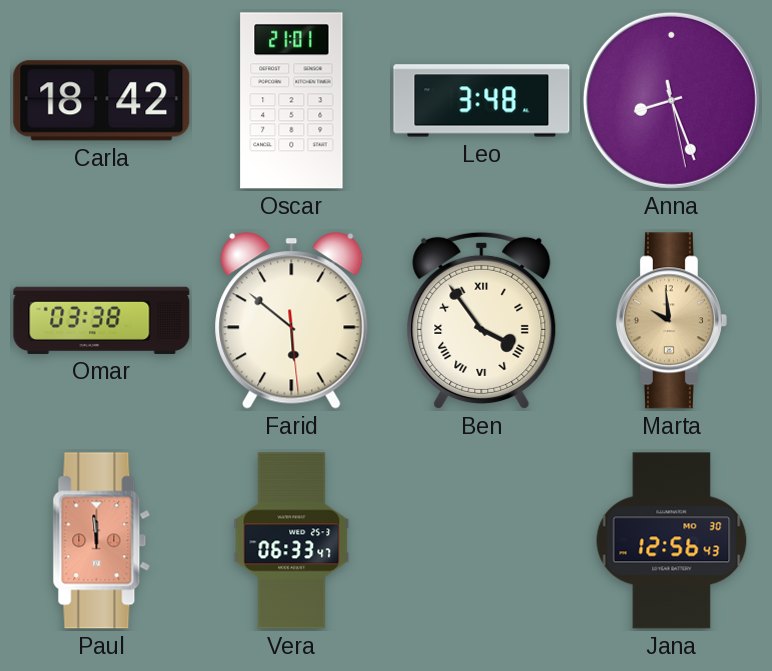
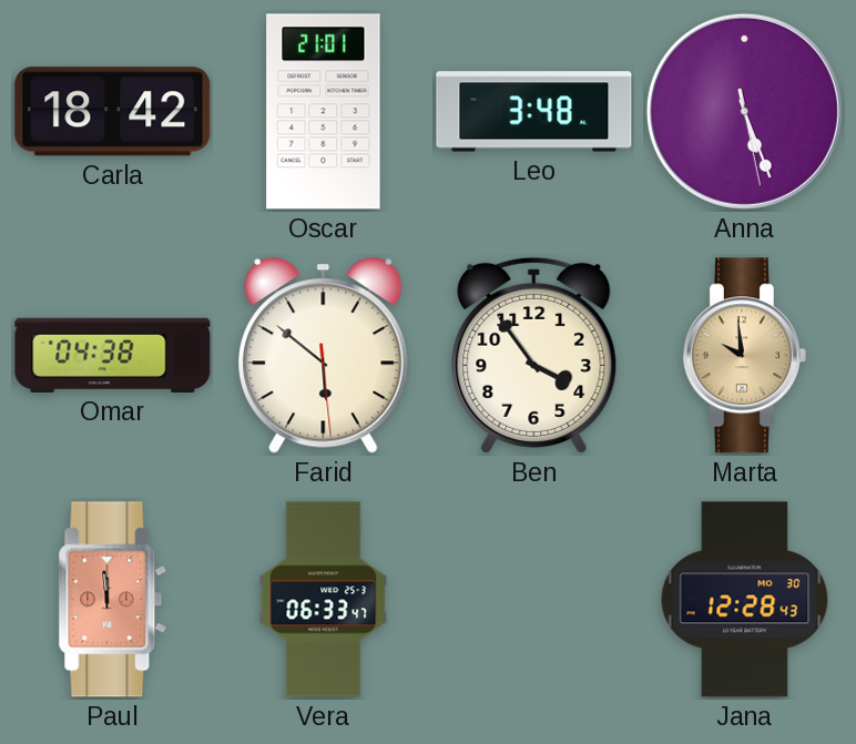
Anna: 8:26 -> 5:26
Omar: 03:38 -> 04:38
Ben numerals: Roman -> Arabic
Jana: 12:56 -> 12:28
